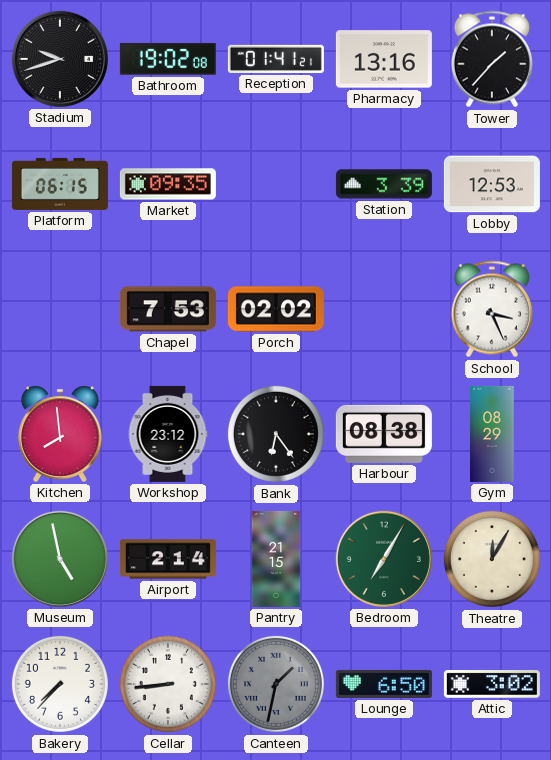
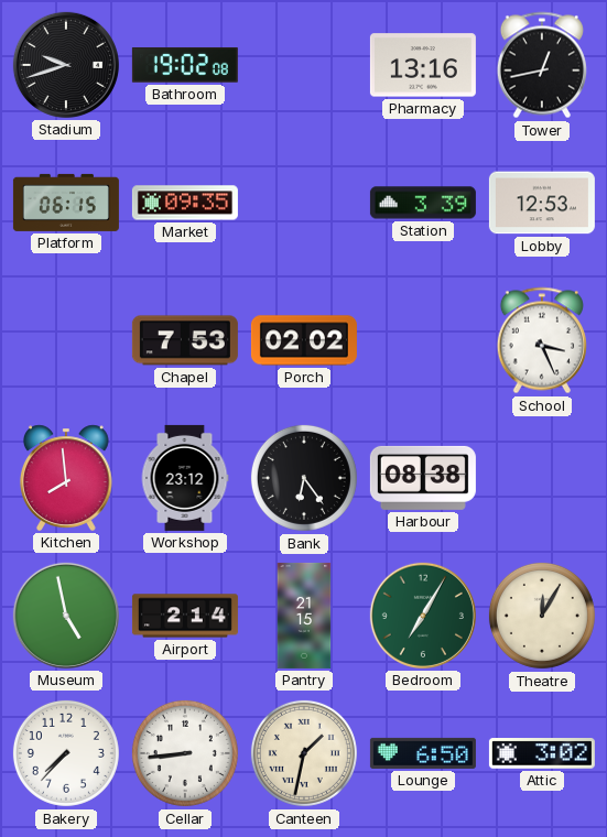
Reception: 01:41 -> none
Tower: 1:37 -> 12:43
Gym: 08:29 -> none
Canteen dial: grey -> cream
